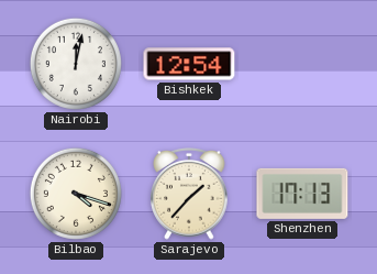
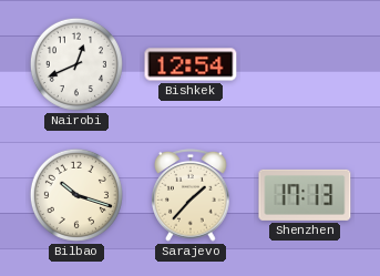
Nairobi: 12:02 -> 12:41
Bilbao: 4:18 -> 10:18
